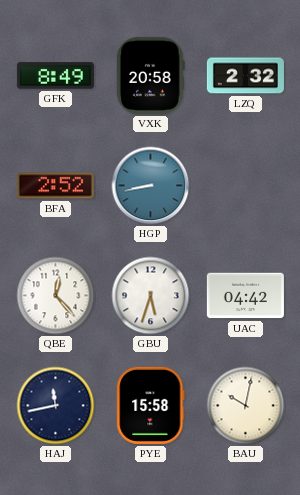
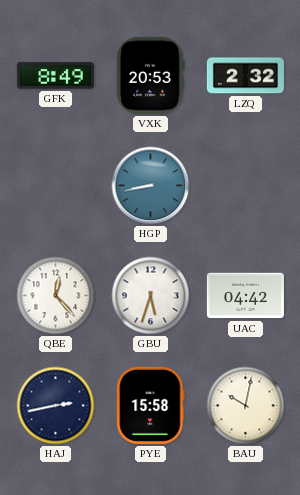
VXK: 20:58 -> 20:53
BFA: 2:52 -> none
HAJ: 11:43 -> 2:43
